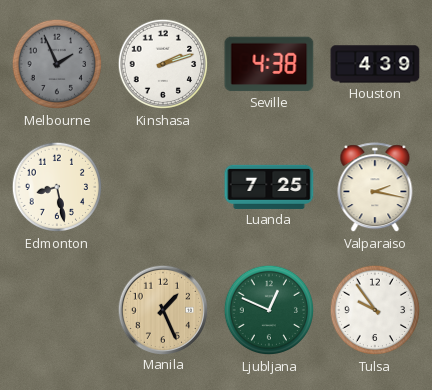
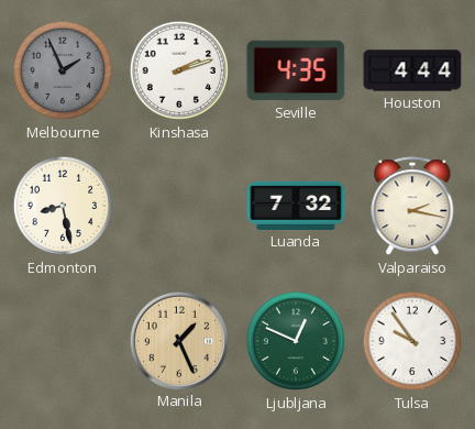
Seville: 4:38 -> 4:35
Houston: 4:39 -> 4:44
Luanda: 7:25 -> 7:32
